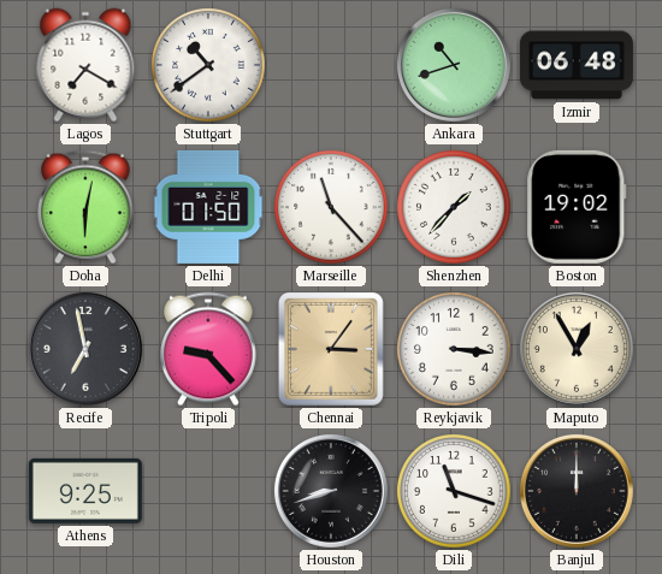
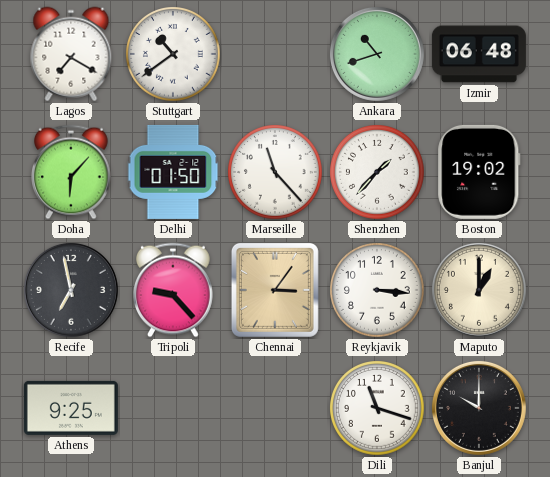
Doha: 6:02 -> 6:07
Maputo: 12:55 -> 1:00
Houston: 8:42 -> none
Banjul: 12:00 -> 10:00
